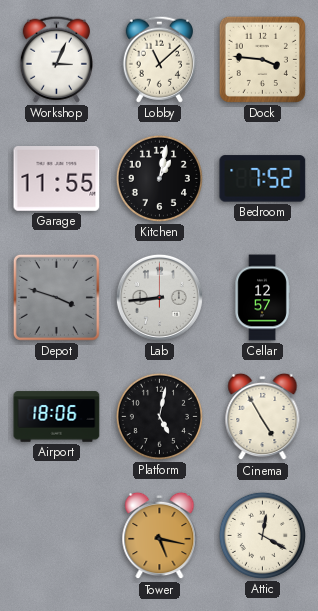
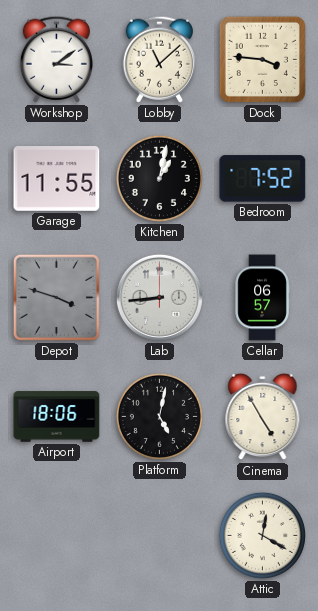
Workshop: 3:04 -> 3:09
Cellar: 12:57 -> 06:57
Tower: 5:17 -> none
